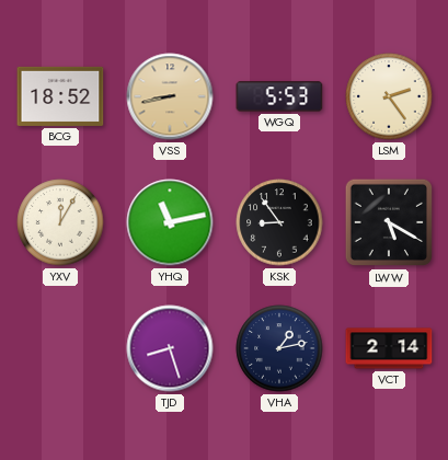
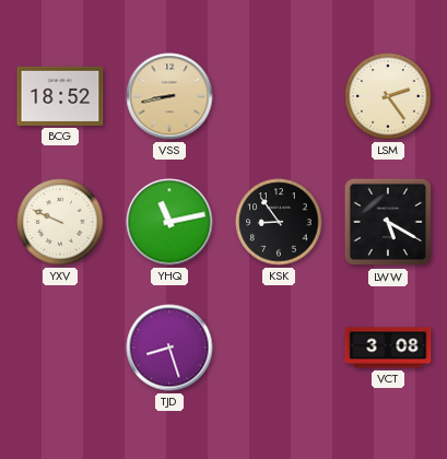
WGQ: 5:53 -> none
YXV: 12:05 -> 9:49
VHA: 1:13 -> none
VCT: 2:14 -> 3:08
